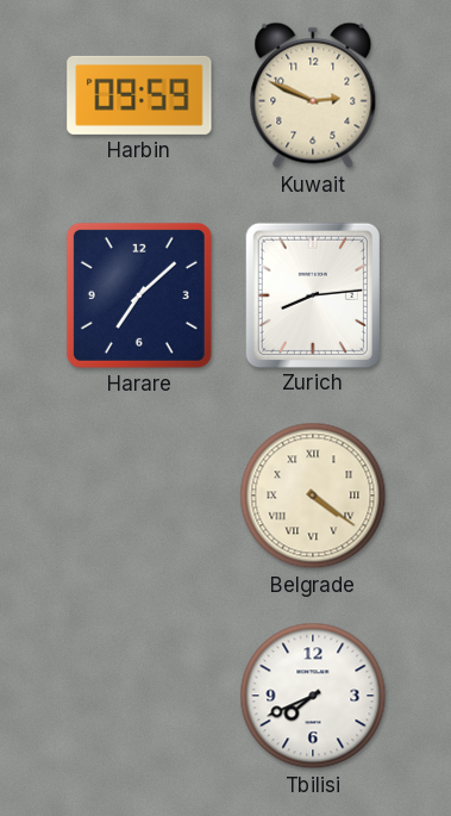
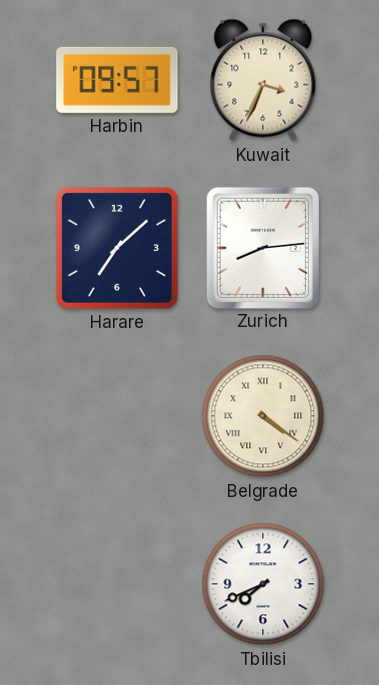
Harbin: 09:59 -> 09:57
Kuwait: 2:49 -> 3:34
